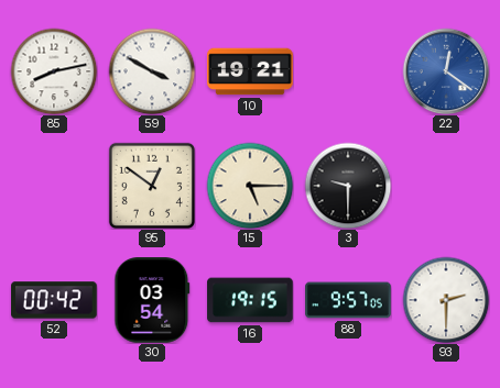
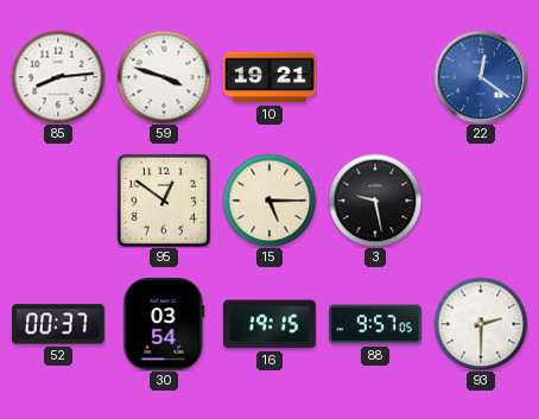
85: 8:13 -> 8:14
59: 3:50 -> 3:48
3: 9:30 -> 9:28
52: 00:42 -> 00:37
